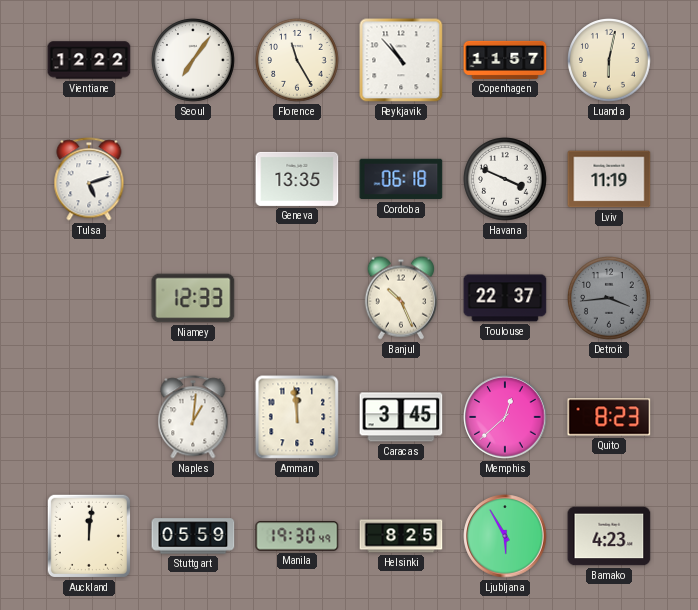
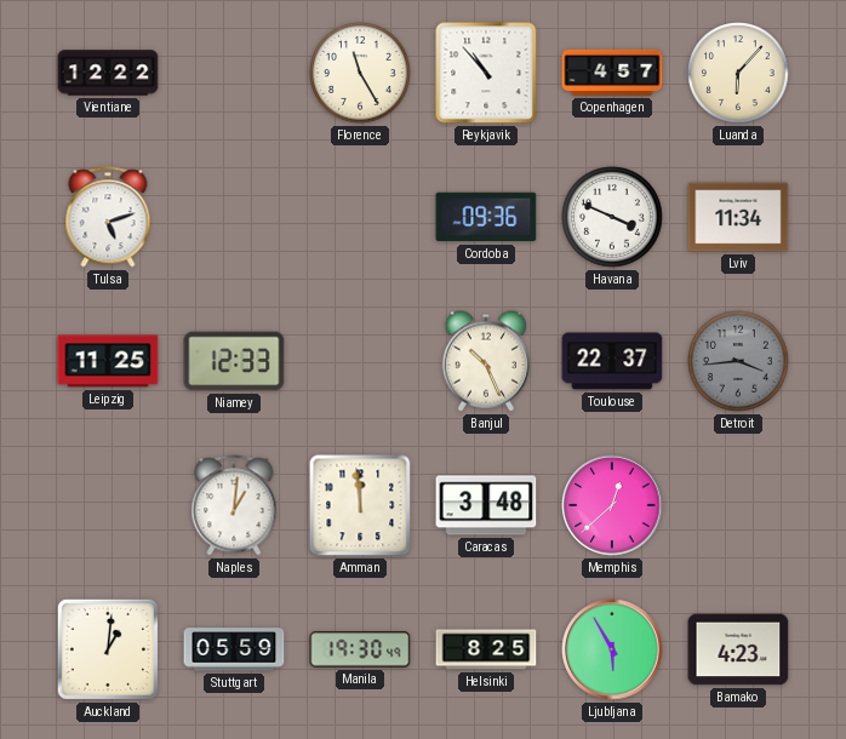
Seoul: 7:06 -> none
Copenhagen: 11:57 -> 4:57
Luanda: 6:02 -> 6:07
Geneva: 13:35 -> none
Cordoba: 06:18 -> 09:36
Lviv: 11:19 -> 11:34
Leipzig: none -> 11:25
Caracas: 3:45 -> 3:48
Quito: 8:23 -> none
Auckland: 12:01 -> 1:01
